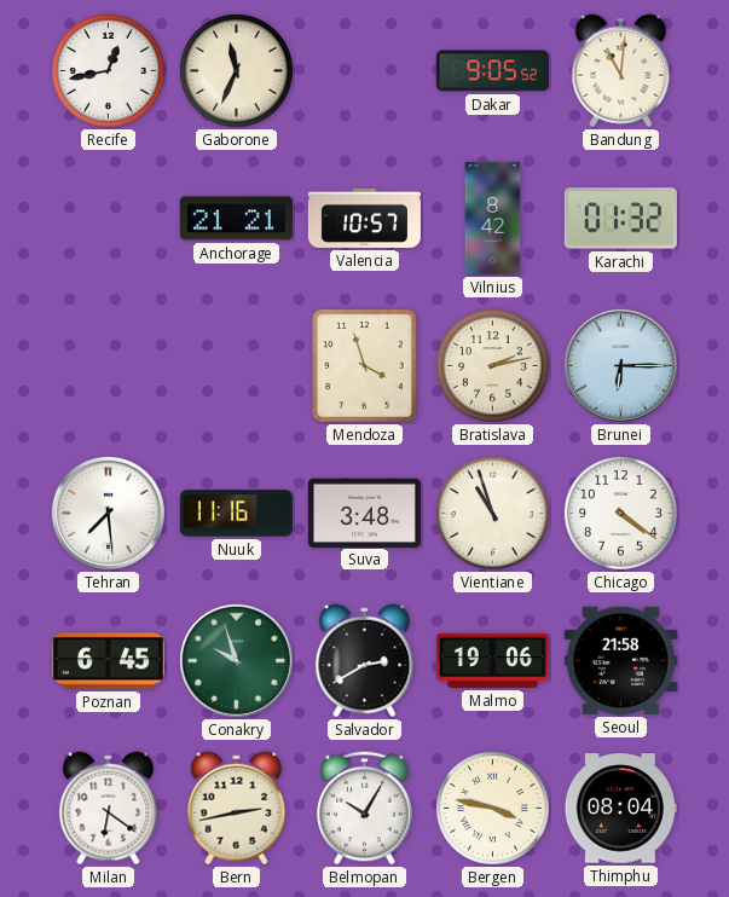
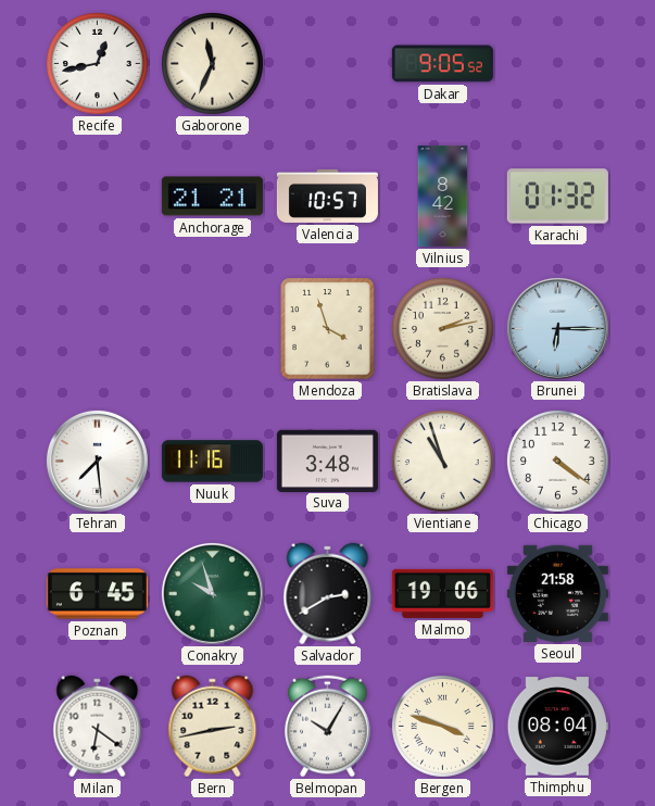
Bandung: 11:01 -> none
Bergen: 3:47 -> 3:48
